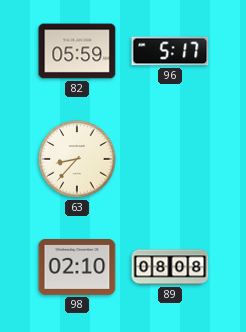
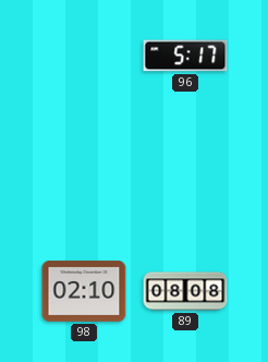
82: 05:59 -> none
63: 8:37 -> none
